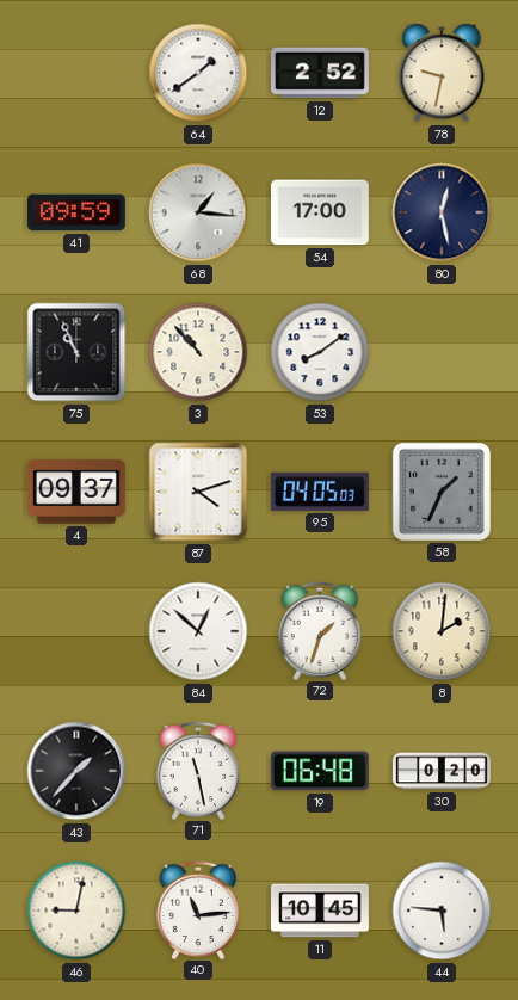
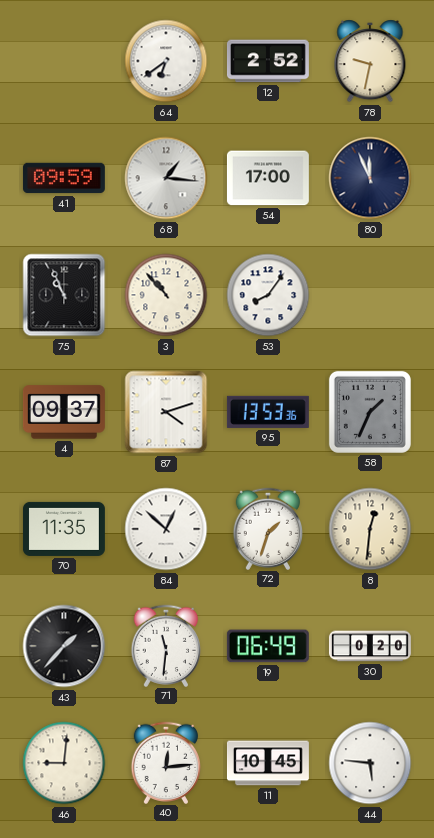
64: 1:39 -> 6:39
80: 12:28 -> 11:56
53: 8:09 -> 8:06
95: 04:05 -> 13:53
70: none -> 11:35
8: 2:01 -> 12:31
71: 11:28 -> 11:31
19: 06:48 -> 06:49
46: 9:02 -> 9:01
40: 11:14 -> 12:14
